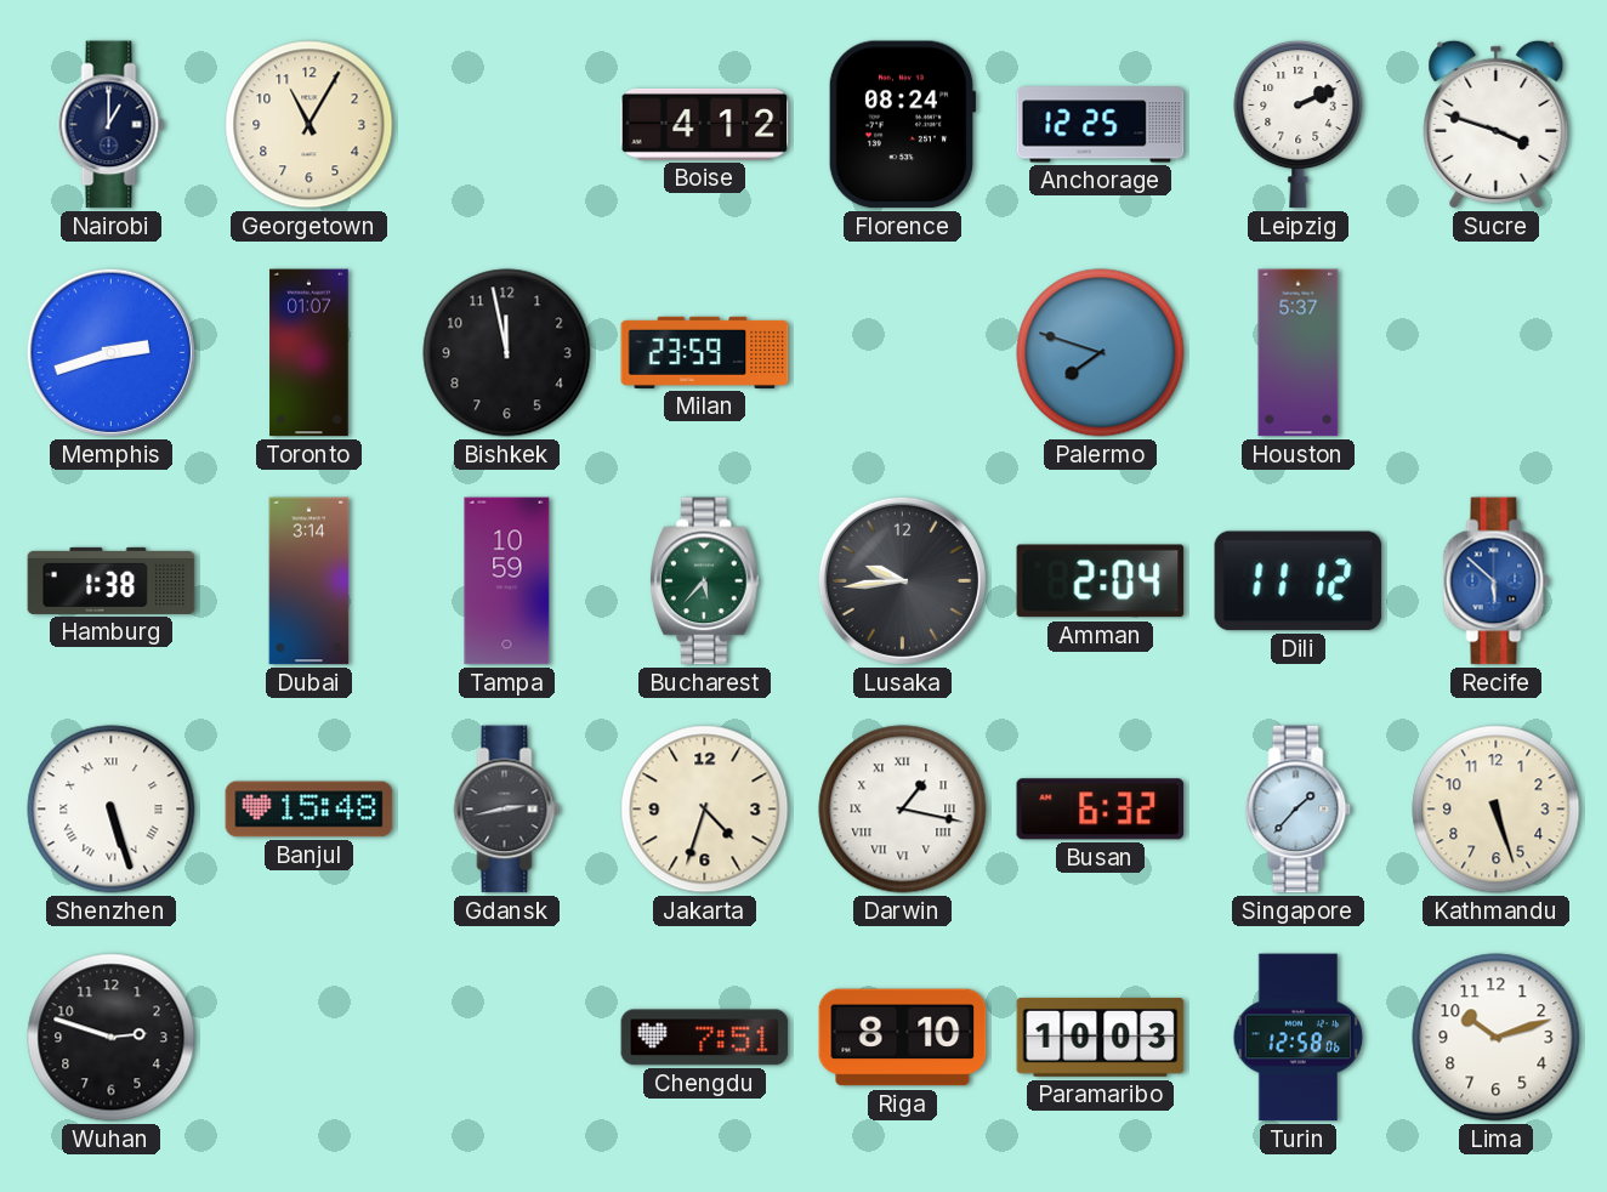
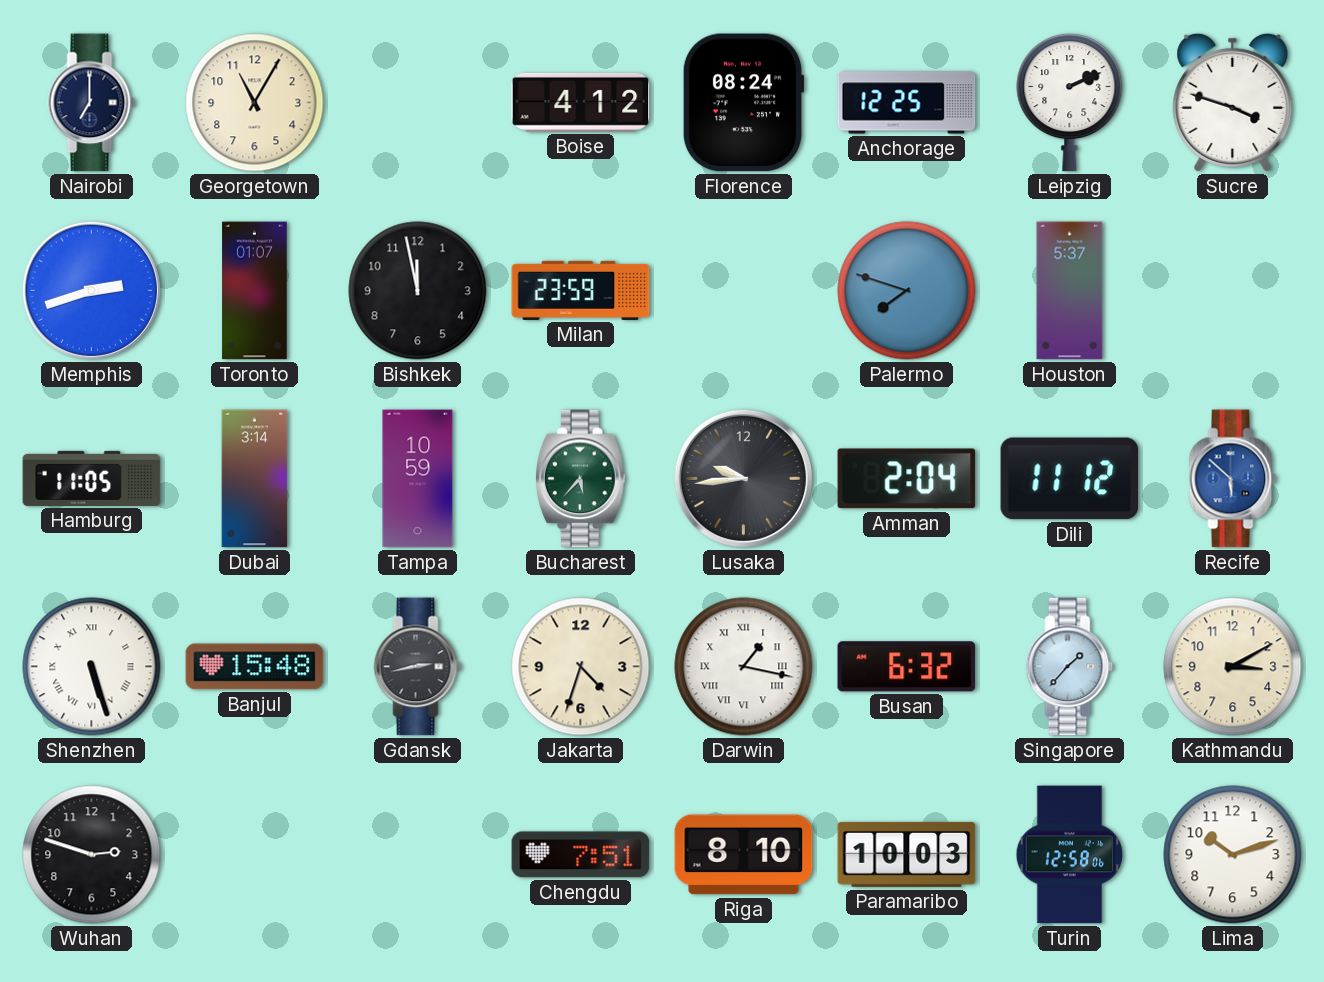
Nairobi: 1:00 -> 7:00
Hamburg: 1:38 -> 11:05
Kathmandu: 5:27 -> 3:10
